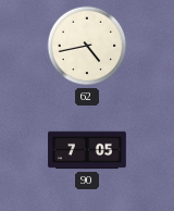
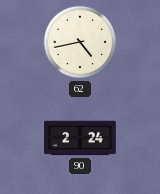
90: 7:05 -> 2:24
